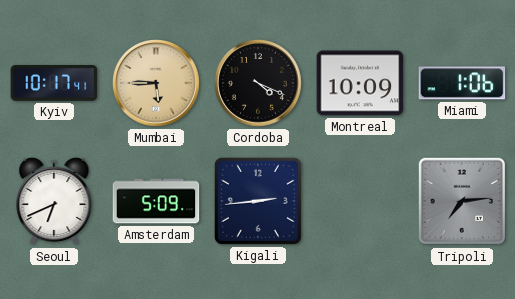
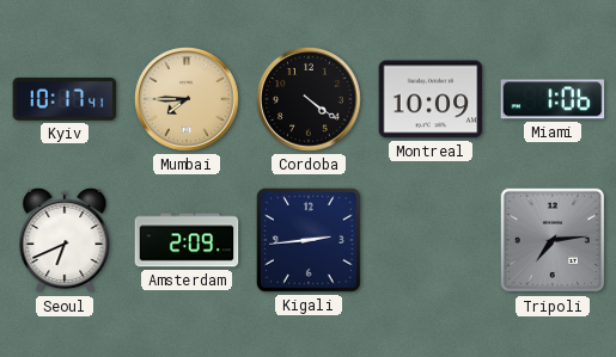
Mumbai: 5:45 -> 7:45
Cordoba: 4:19 -> 4:21
Amsterdam: 5:09 -> 2:09
